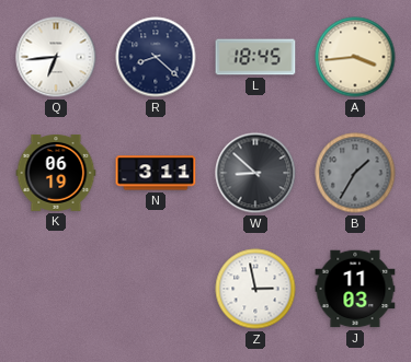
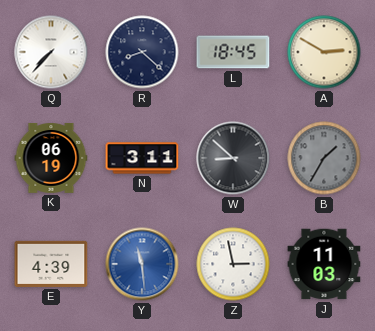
Q: 6:44 -> 7:37
A: 3:44 -> 2:50
E: none -> 4:39
Y: none -> 11:29
